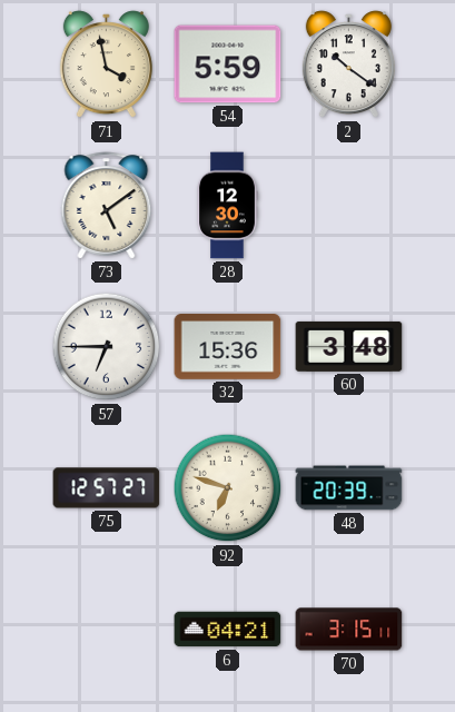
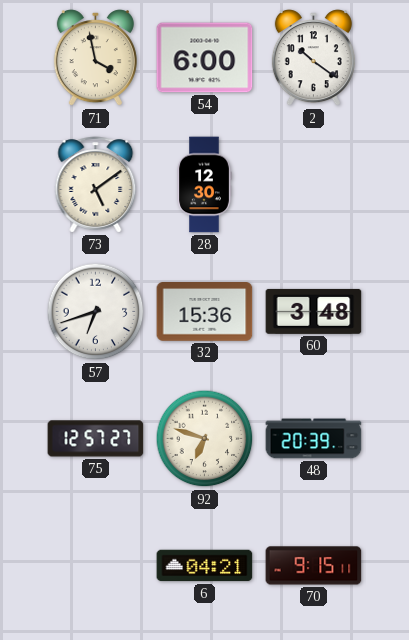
54: 5:59 -> 6:00
57: 6:45 -> 6:42
70: 3:15 -> 9:15
